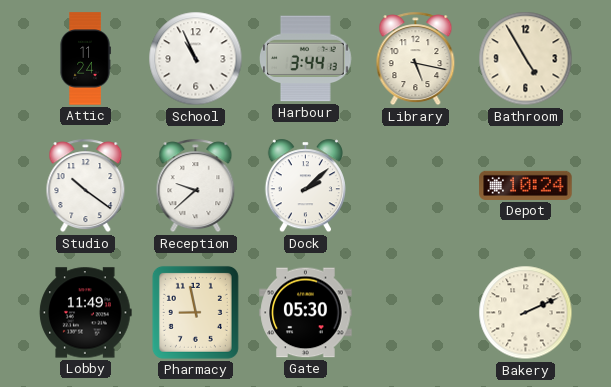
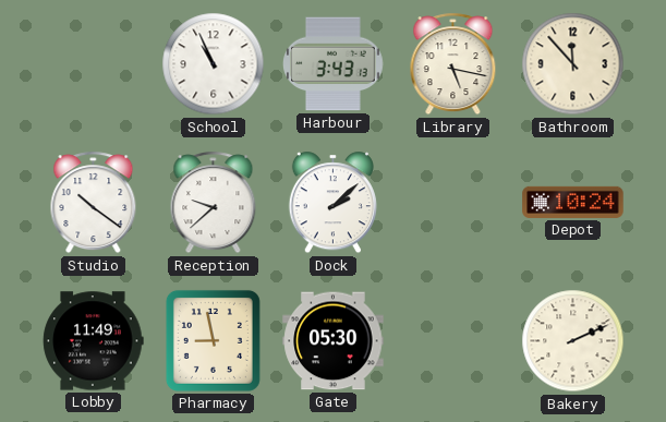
Attic: 11:24 -> none
Harbour: 3:44 -> 3:43
Bathroom: 4:55 -> 11:53
